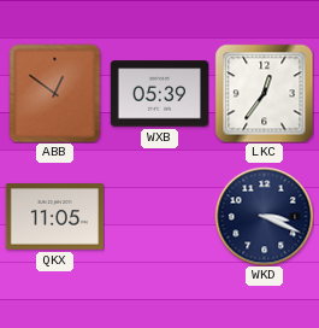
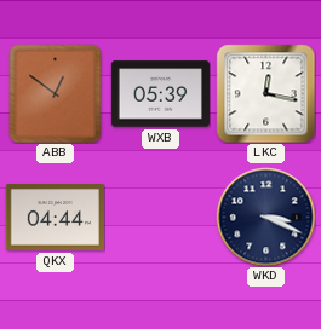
LKC: 12:36 -> 12:17
QKX: 11:05 -> 04:44
